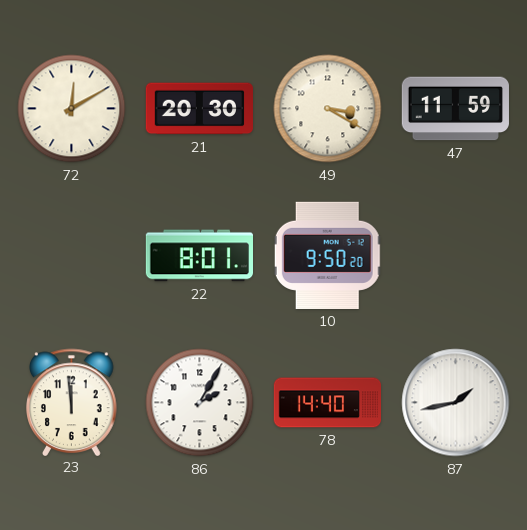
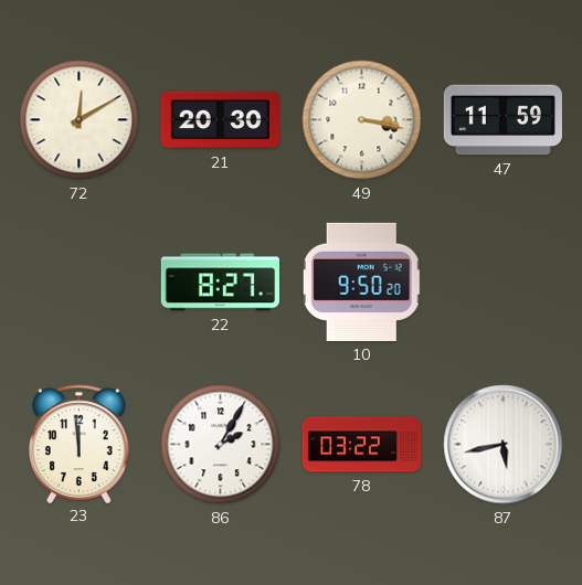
49: 3:20 -> 3:17
22: 8:01 -> 8:27
78: 14:40 -> 03:22
87: 1:43 -> 5:43
